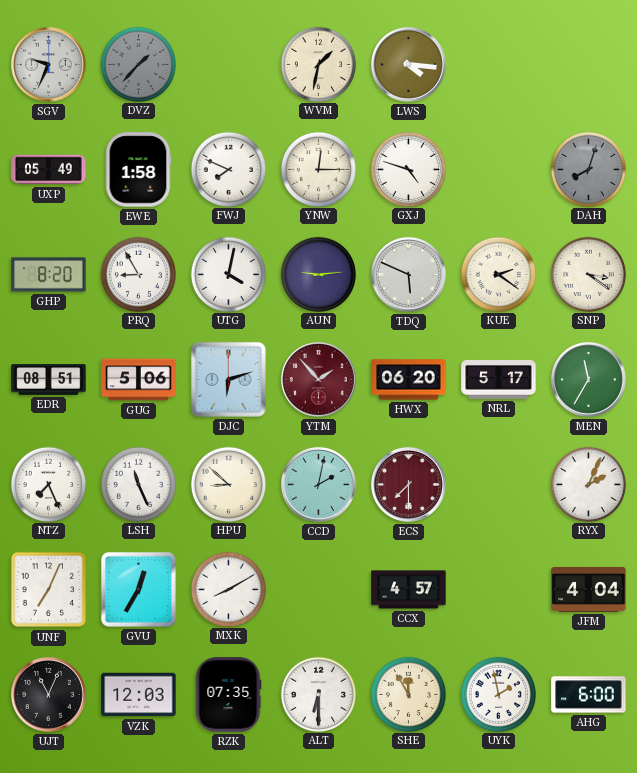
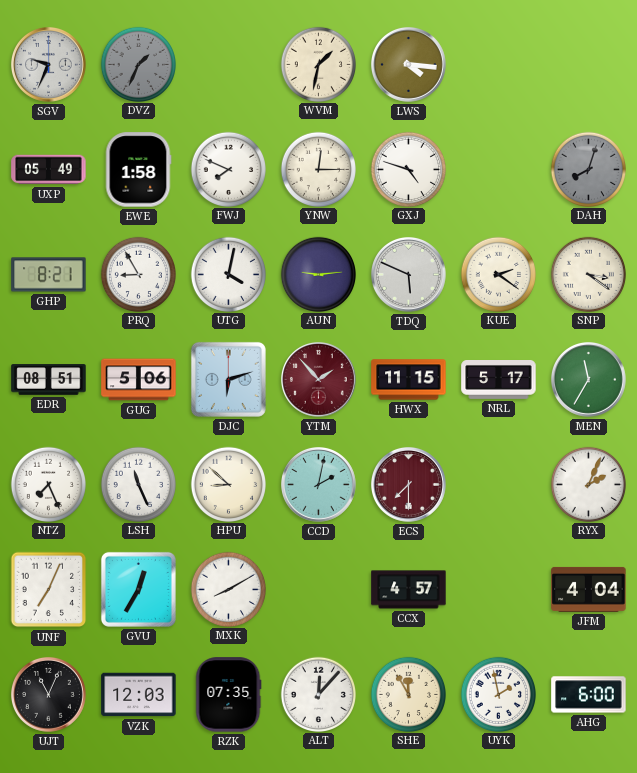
DVZ: 1:37 -> 1:34
GHP: 8:20 -> 8:21
HWX: 06:20 -> 11:15
ALT: 6:30 -> 12:07
